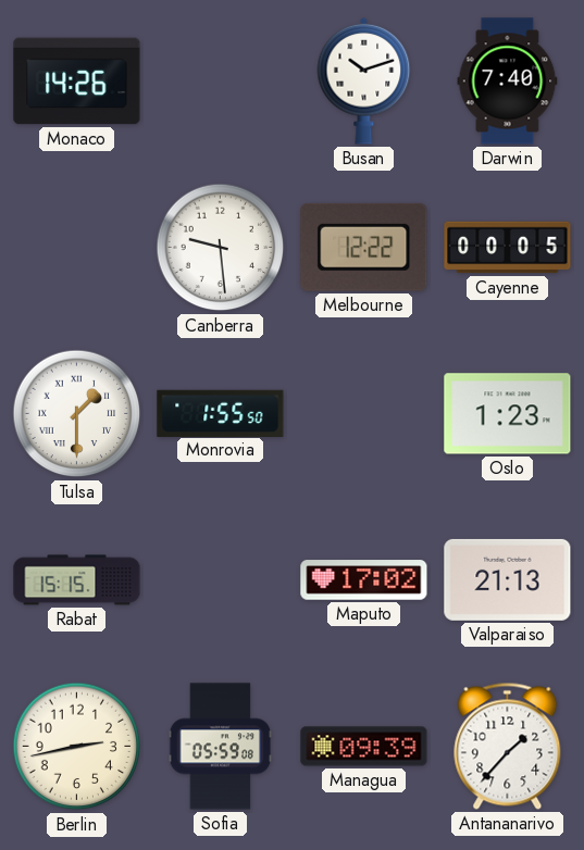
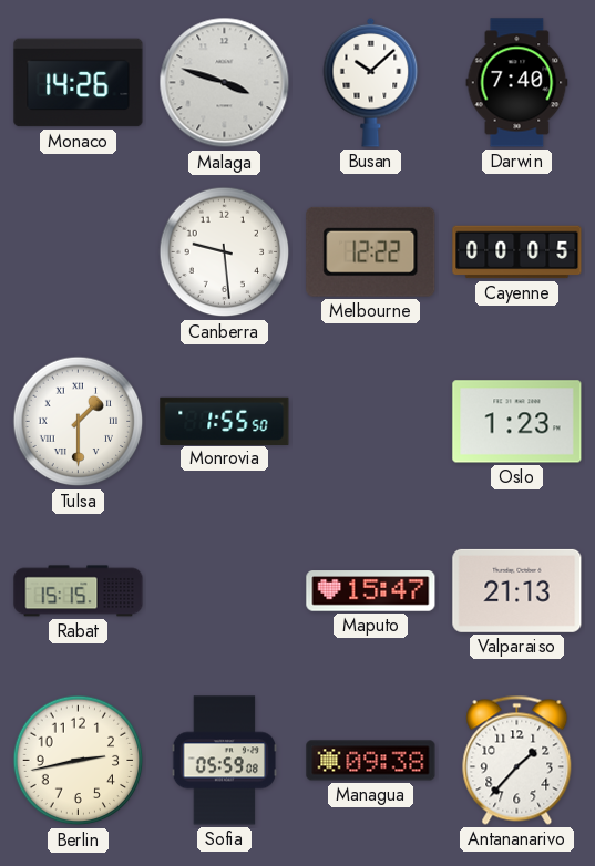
Malaga: none -> 3:48
Busan: 10:12 -> 10:08
Maputo: 17:02 -> 15:47
Managua: 09:39 -> 09:38
